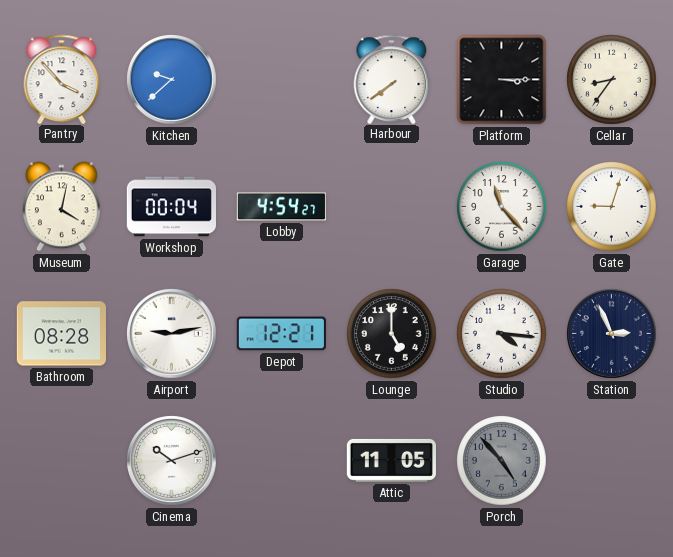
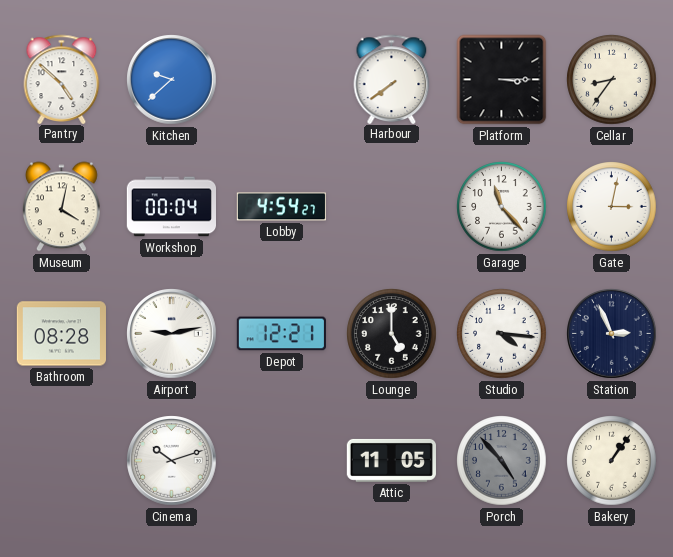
Pantry: 3:53 -> 4:52
Gate: 9:03 -> 3:02
Bakery: none -> 1:06
